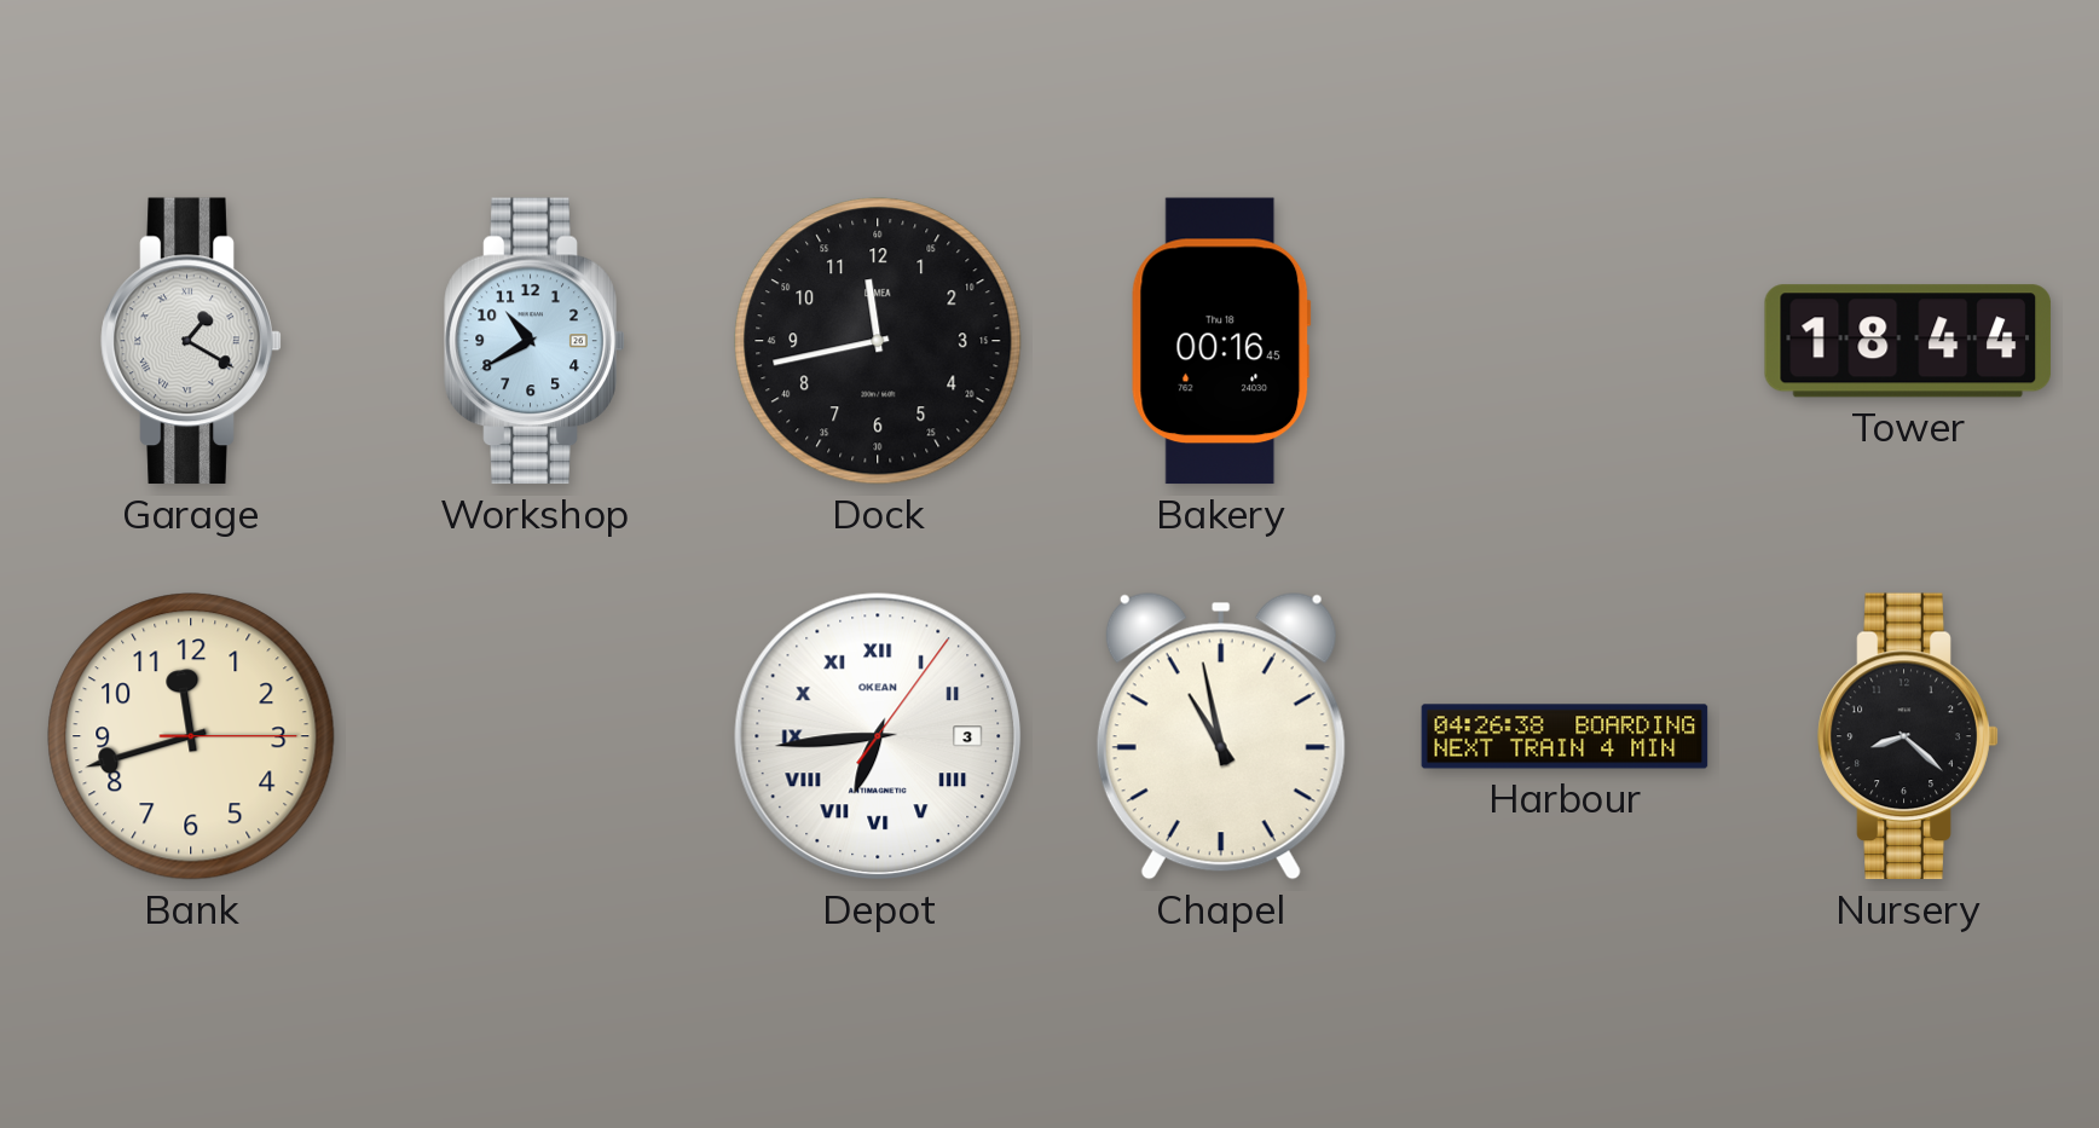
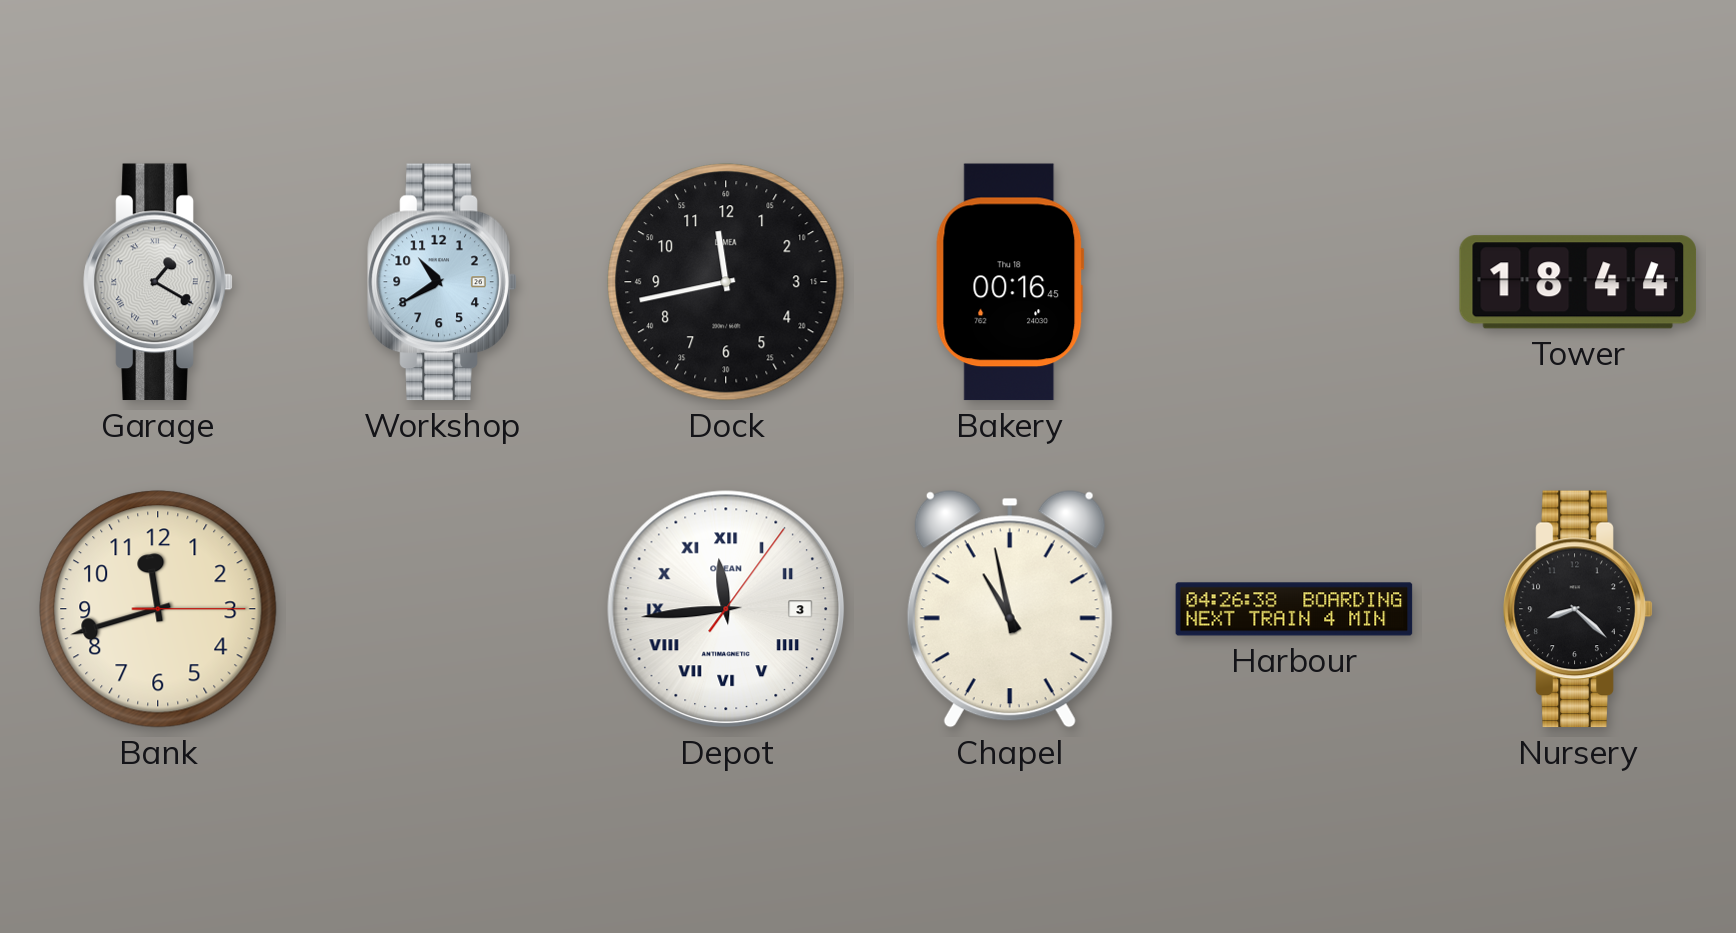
Depot: 6:44 -> 11:44
